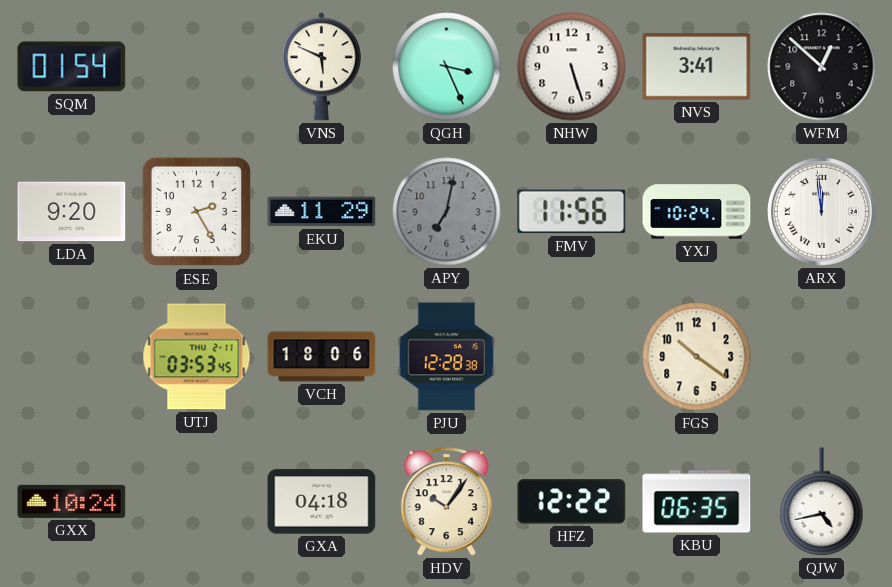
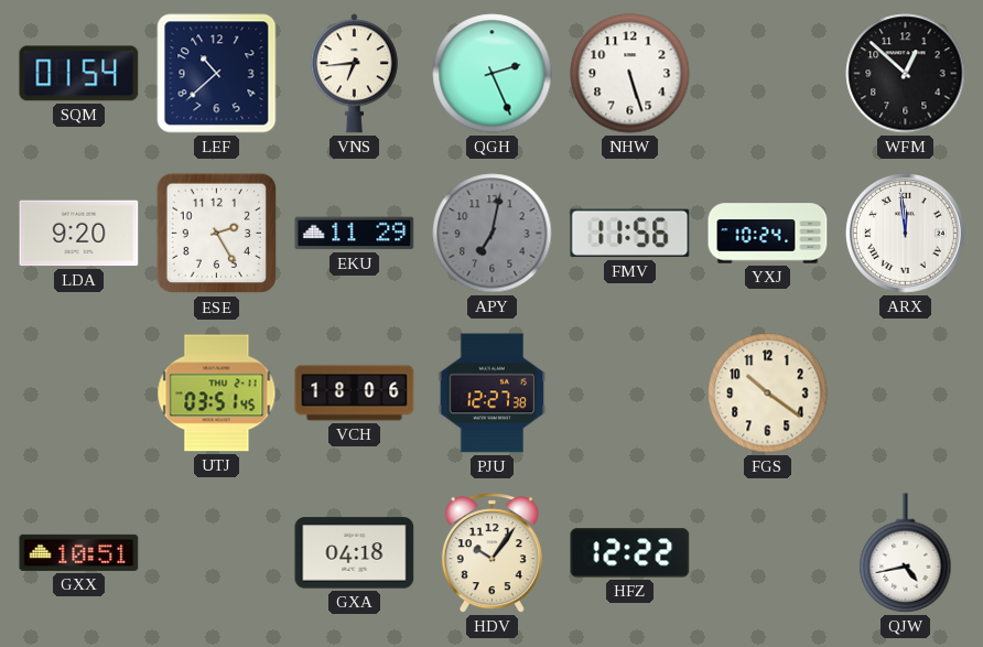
LEF: none -> 10:38
VNS: 5:49 -> 6:44
QGH: 3:26 -> 2:26
NVS: 3:41 -> none
UTJ: 03:53 -> 03:51
PJU: 12:28 -> 12:27
GXX: 10:24 -> 10:51
KBU: 06:35 -> none
